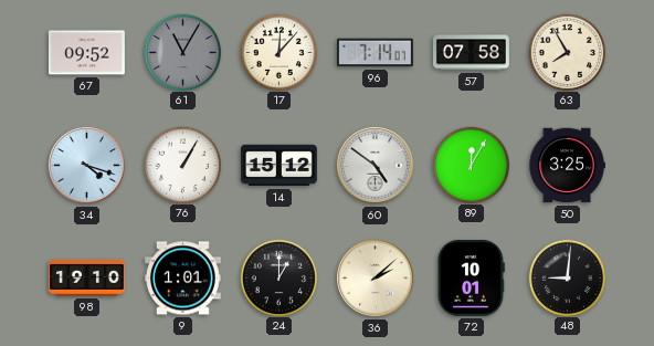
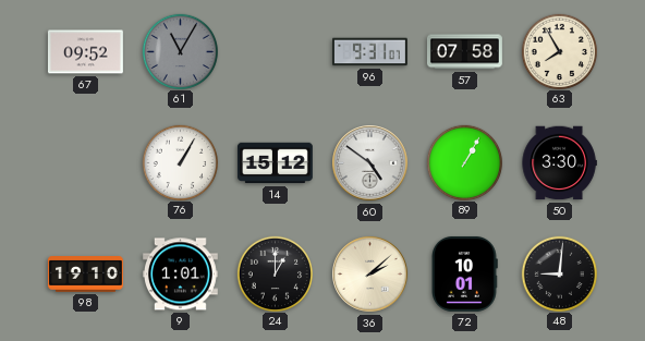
17: 12:07 -> none
96: 7:14 -> 9:31
34: 4:18 -> none
89: 12:05 -> 1:05
50: 3:25 -> 3:30
